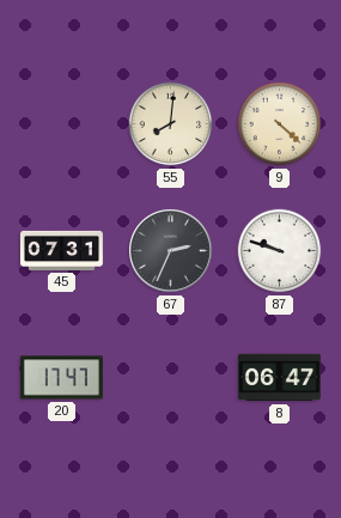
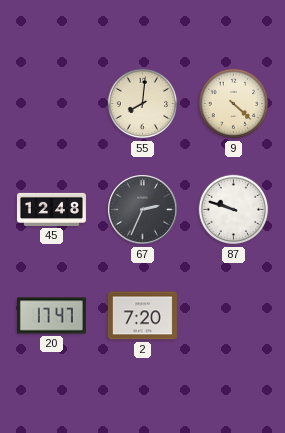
45: 07:31 -> 12:48
2: none -> 7:20
8: 06:47 -> none
